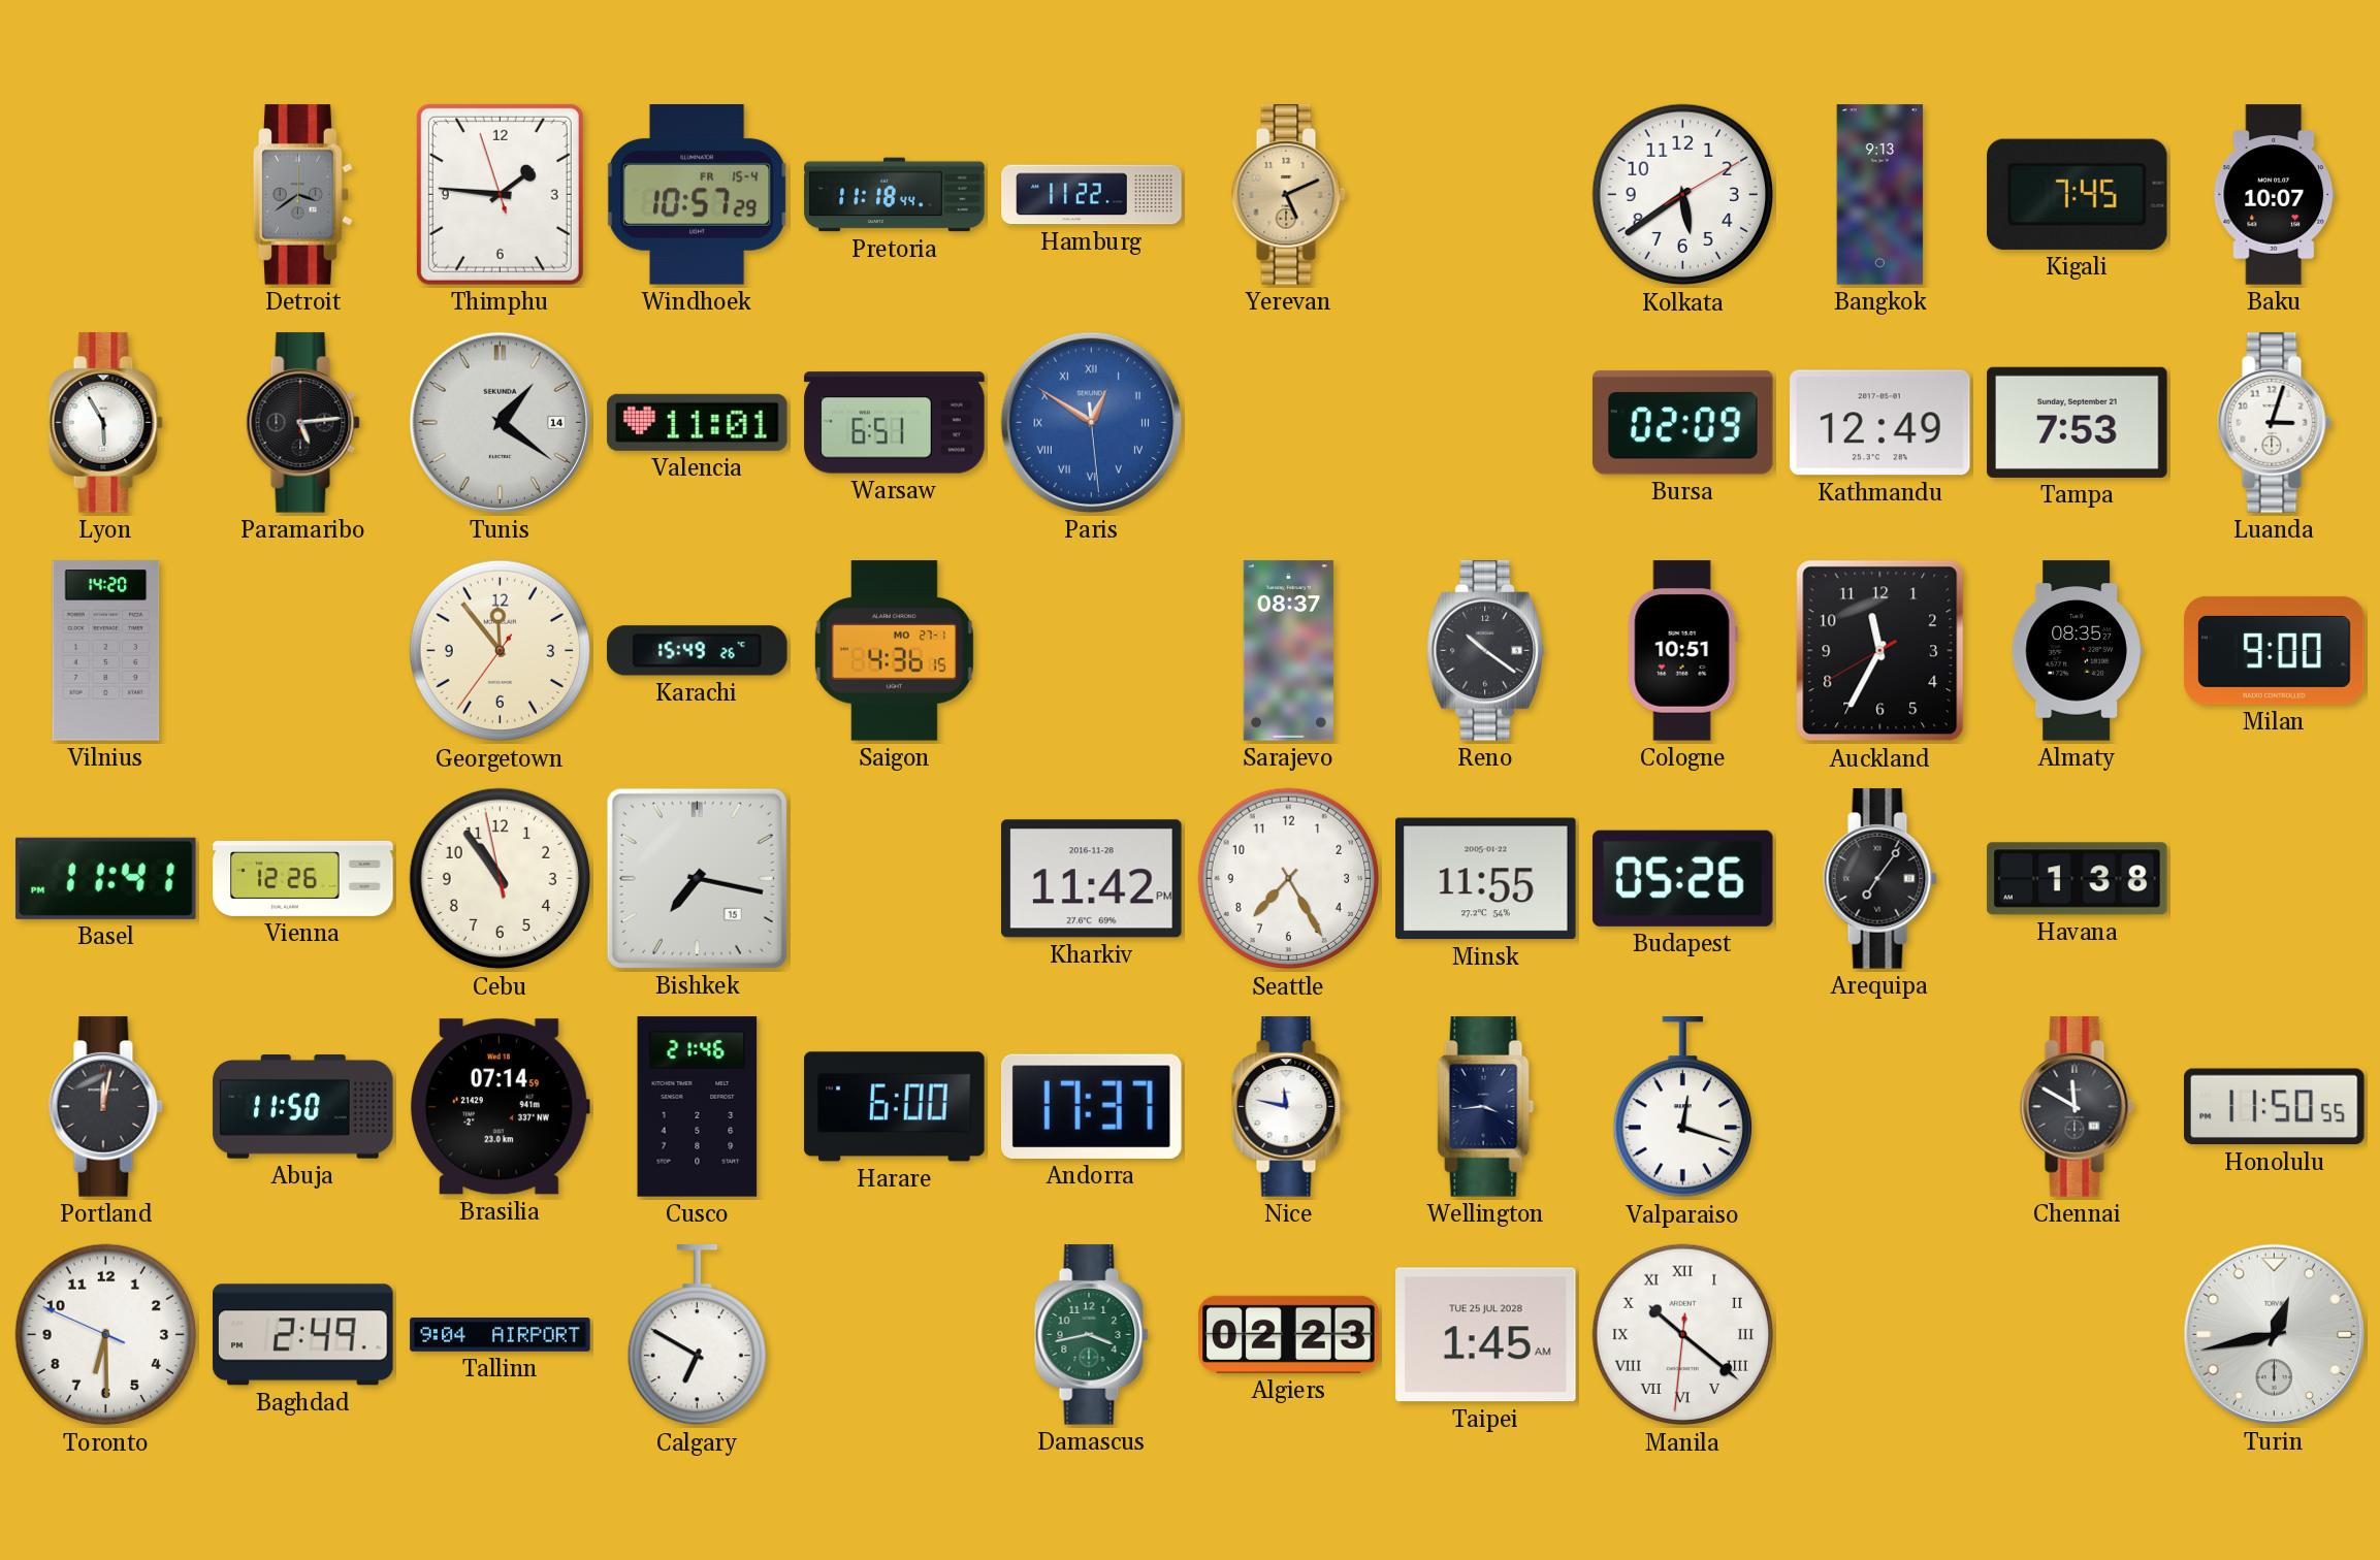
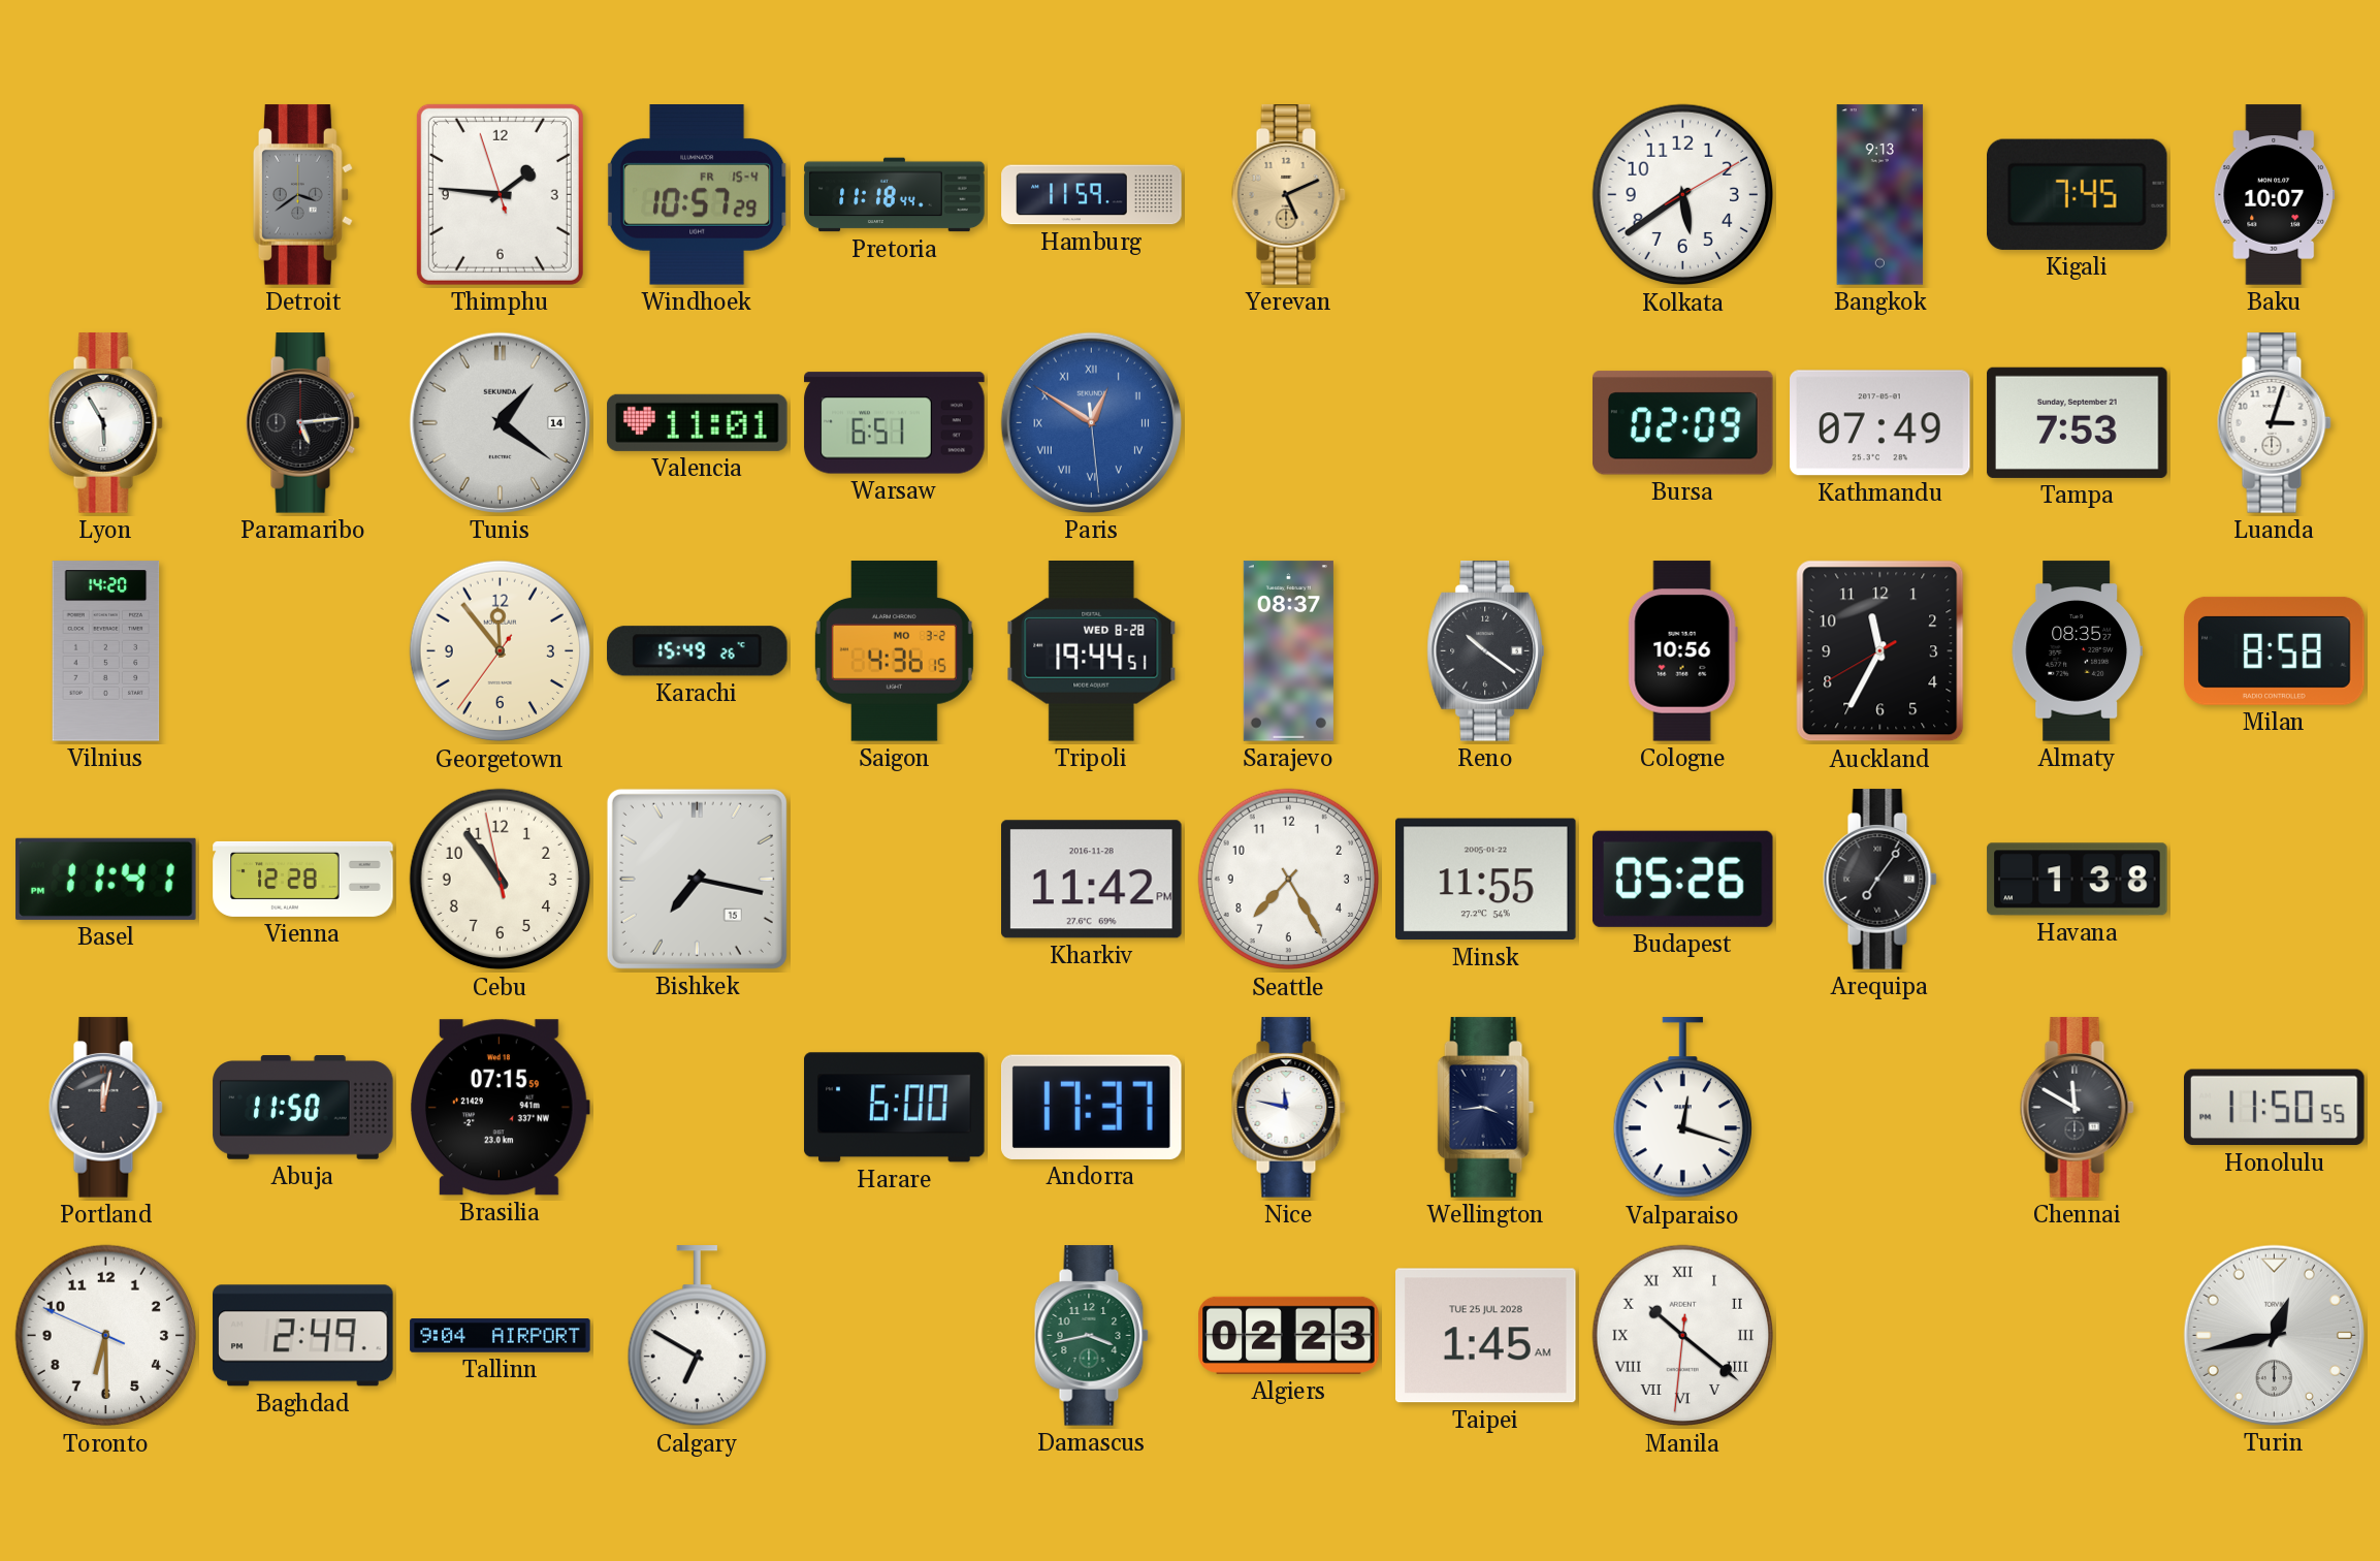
Hamburg: 11:22 -> 11:59
Kathmandu: 12:49 -> 07:49
Saigon date: MO 27-1 -> MO 3-2
Tripoli: none -> 19:44
Cologne: 10:51 -> 10:56
Milan: 9:00 -> 8:58
Vienna: 12:26 -> 12:28
Brasilia: 07:14 -> 07:15
Cusco: 21:46 -> none
